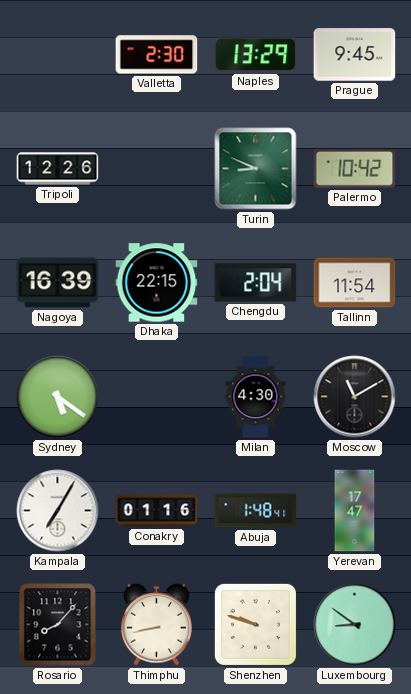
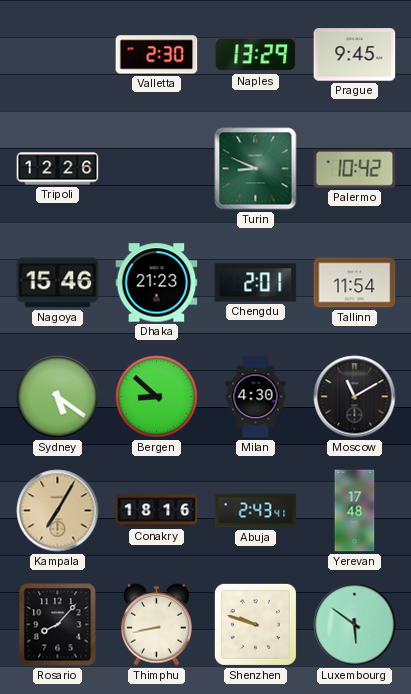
Nagoya: 16:39 -> 15:46
Dhaka: 22:15 -> 21:23
Chengdu: 2:04 -> 2:01
Bergen: none -> 8:52
Kampala dial: white -> champagne
Conakry: 01:16 -> 18:16
Abuja: 1:48 -> 2:43
Yerevan: 17:47 -> 17:48
Luxembourg: 8:51 -> 5:51
